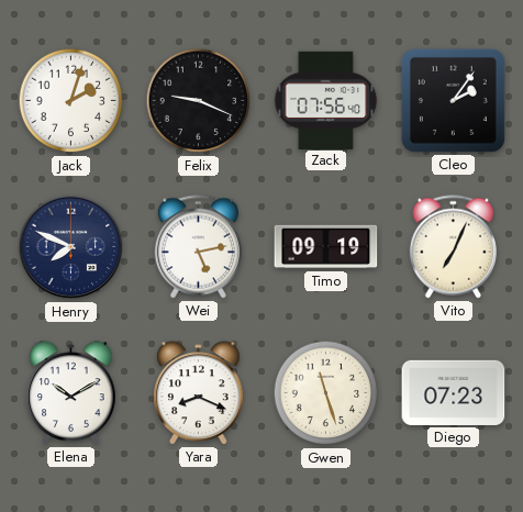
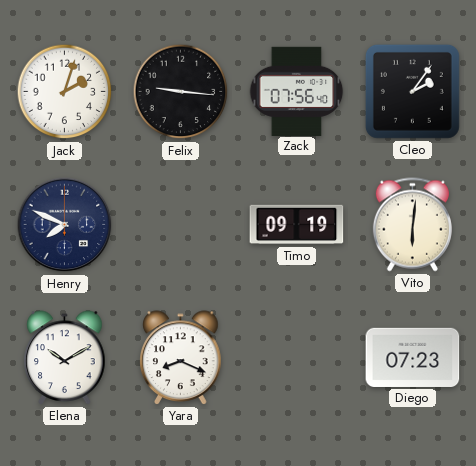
Felix: 9:19 -> 9:16
Wei: 5:13 -> none
Vito: 7:04 -> 6:01
Gwen: 11:27 -> none
